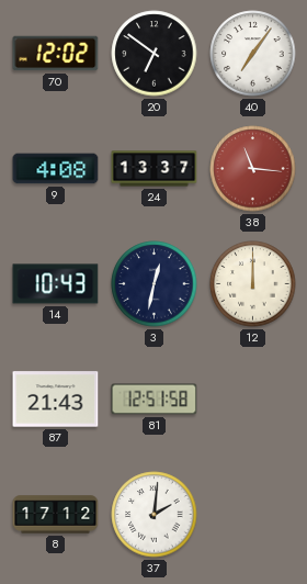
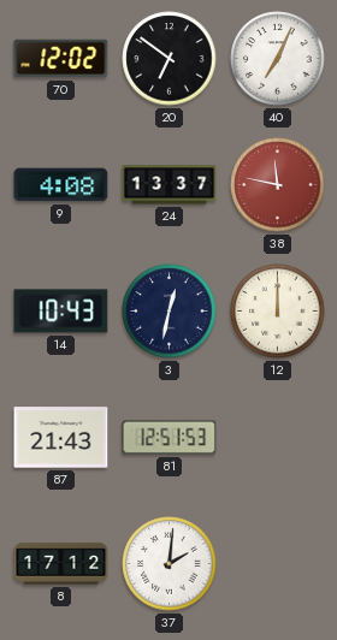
40: 7:06 -> 7:04
38: 11:16 -> 11:47
81: 12:51:58 -> 12:51:53
